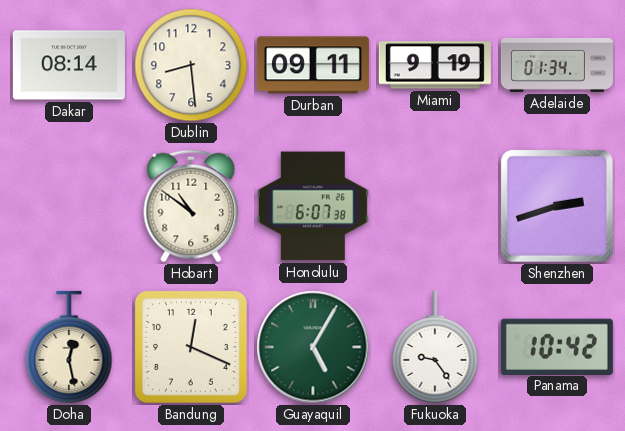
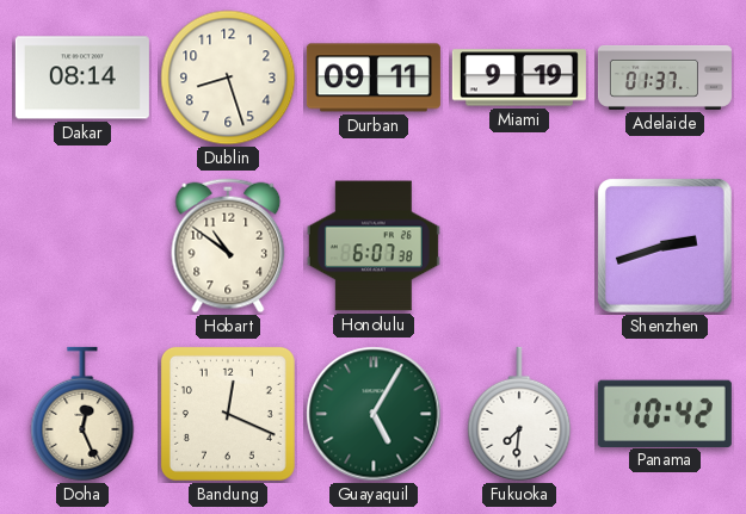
Dublin: 8:29 -> 8:27
Adelaide: 01:34 -> 01:37
Doha: 12:28 -> 12:26
Fukuoka: 9:24 -> 7:31
